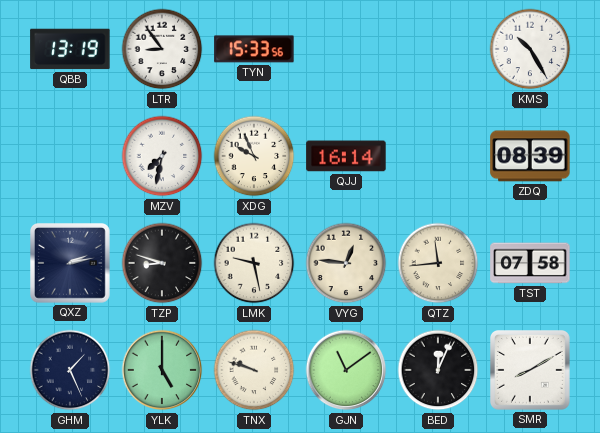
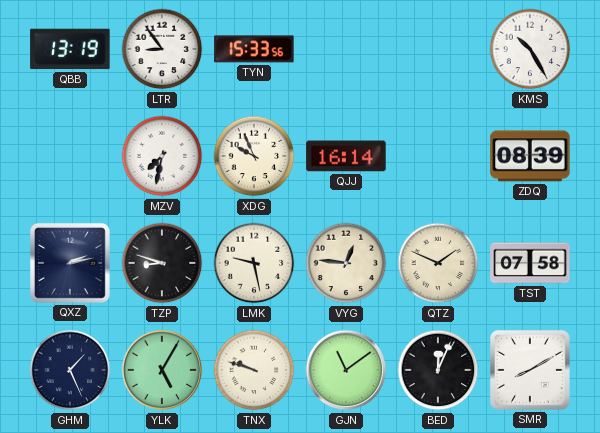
QTZ: 11:44 -> 1:49
YLK: 5:00 -> 5:05
